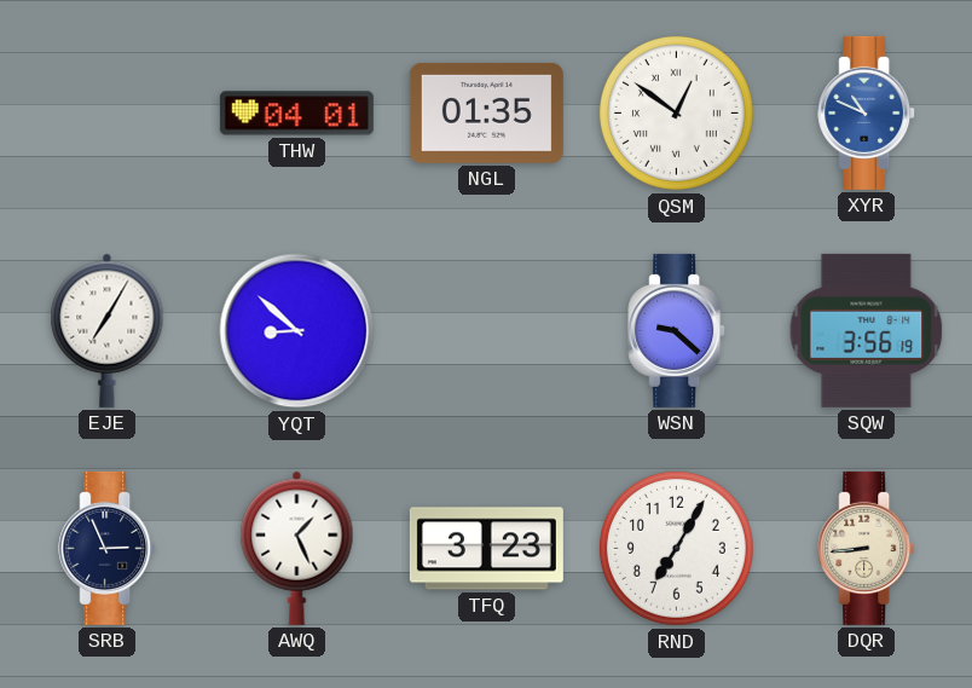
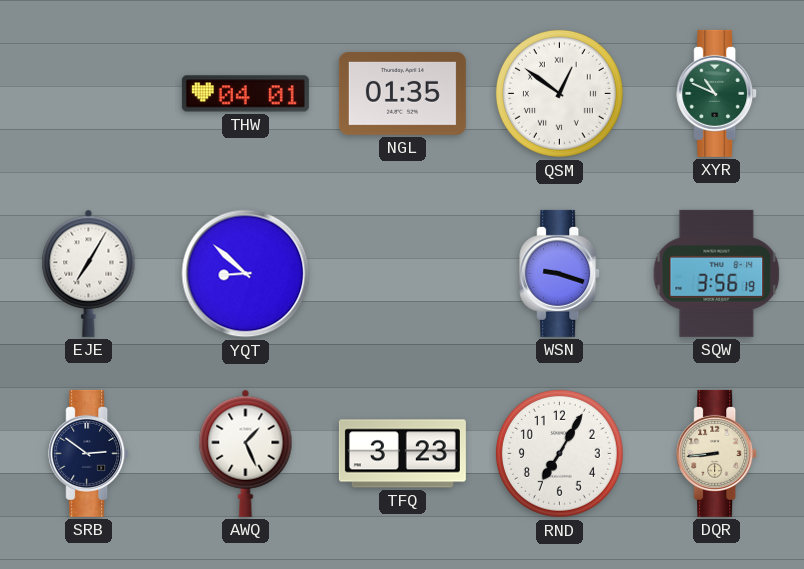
XYR dial: blue -> green
WSN: 9:22 -> 9:18
SRB: 2:56 -> 2:51
